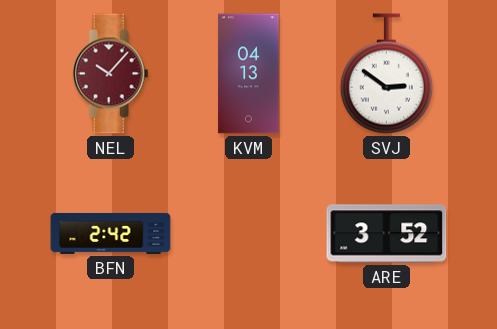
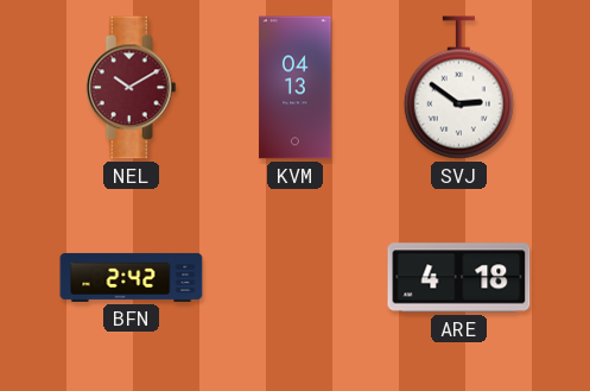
NEL: 10:07 -> 10:10
ARE: 3:52 -> 4:18
